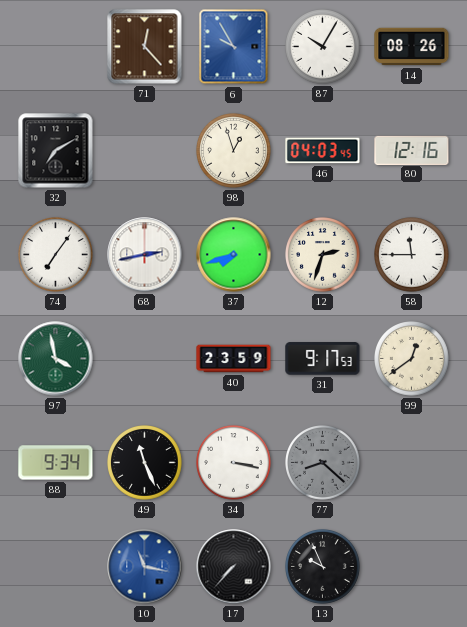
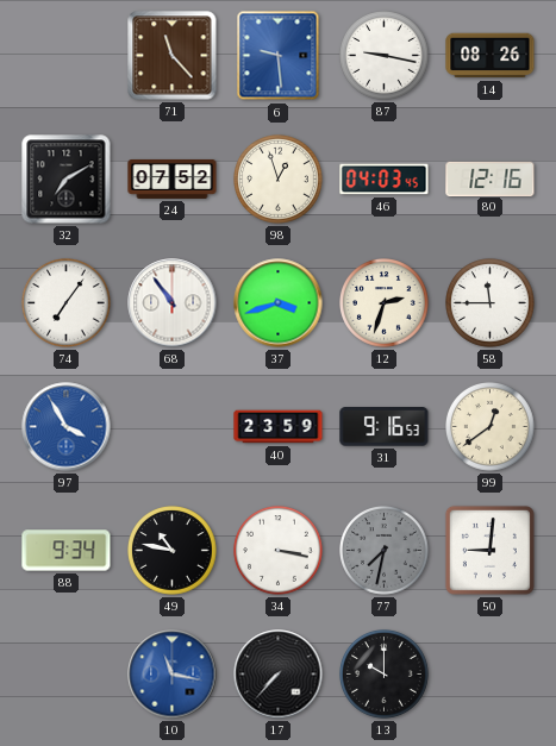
71: 12:23 -> 11:23
6: 9:55 -> 9:29
87: 10:05 -> 9:17
24: none -> 07:52
68: 2:43 -> 10:54
37: 7:42 -> 3:42
97: 3:58 -> 3:55
97 dial: green -> blue
31: 9:17 -> 9:16
49: 11:26 -> 10:47
77: 8:22 -> 7:32
50: none -> 9:01
13: 9:56 -> 10:00
